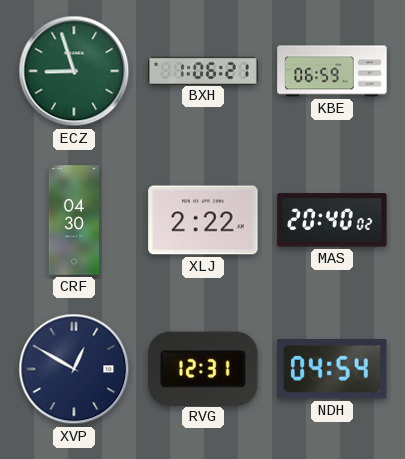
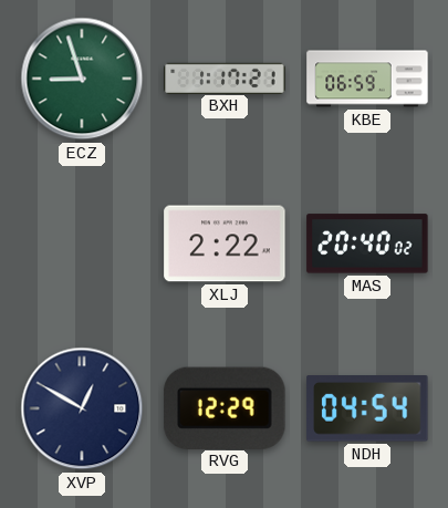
BXH: 1:06 -> 1:17
CRF: 04:30 -> none
RVG: 12:31 -> 12:29
